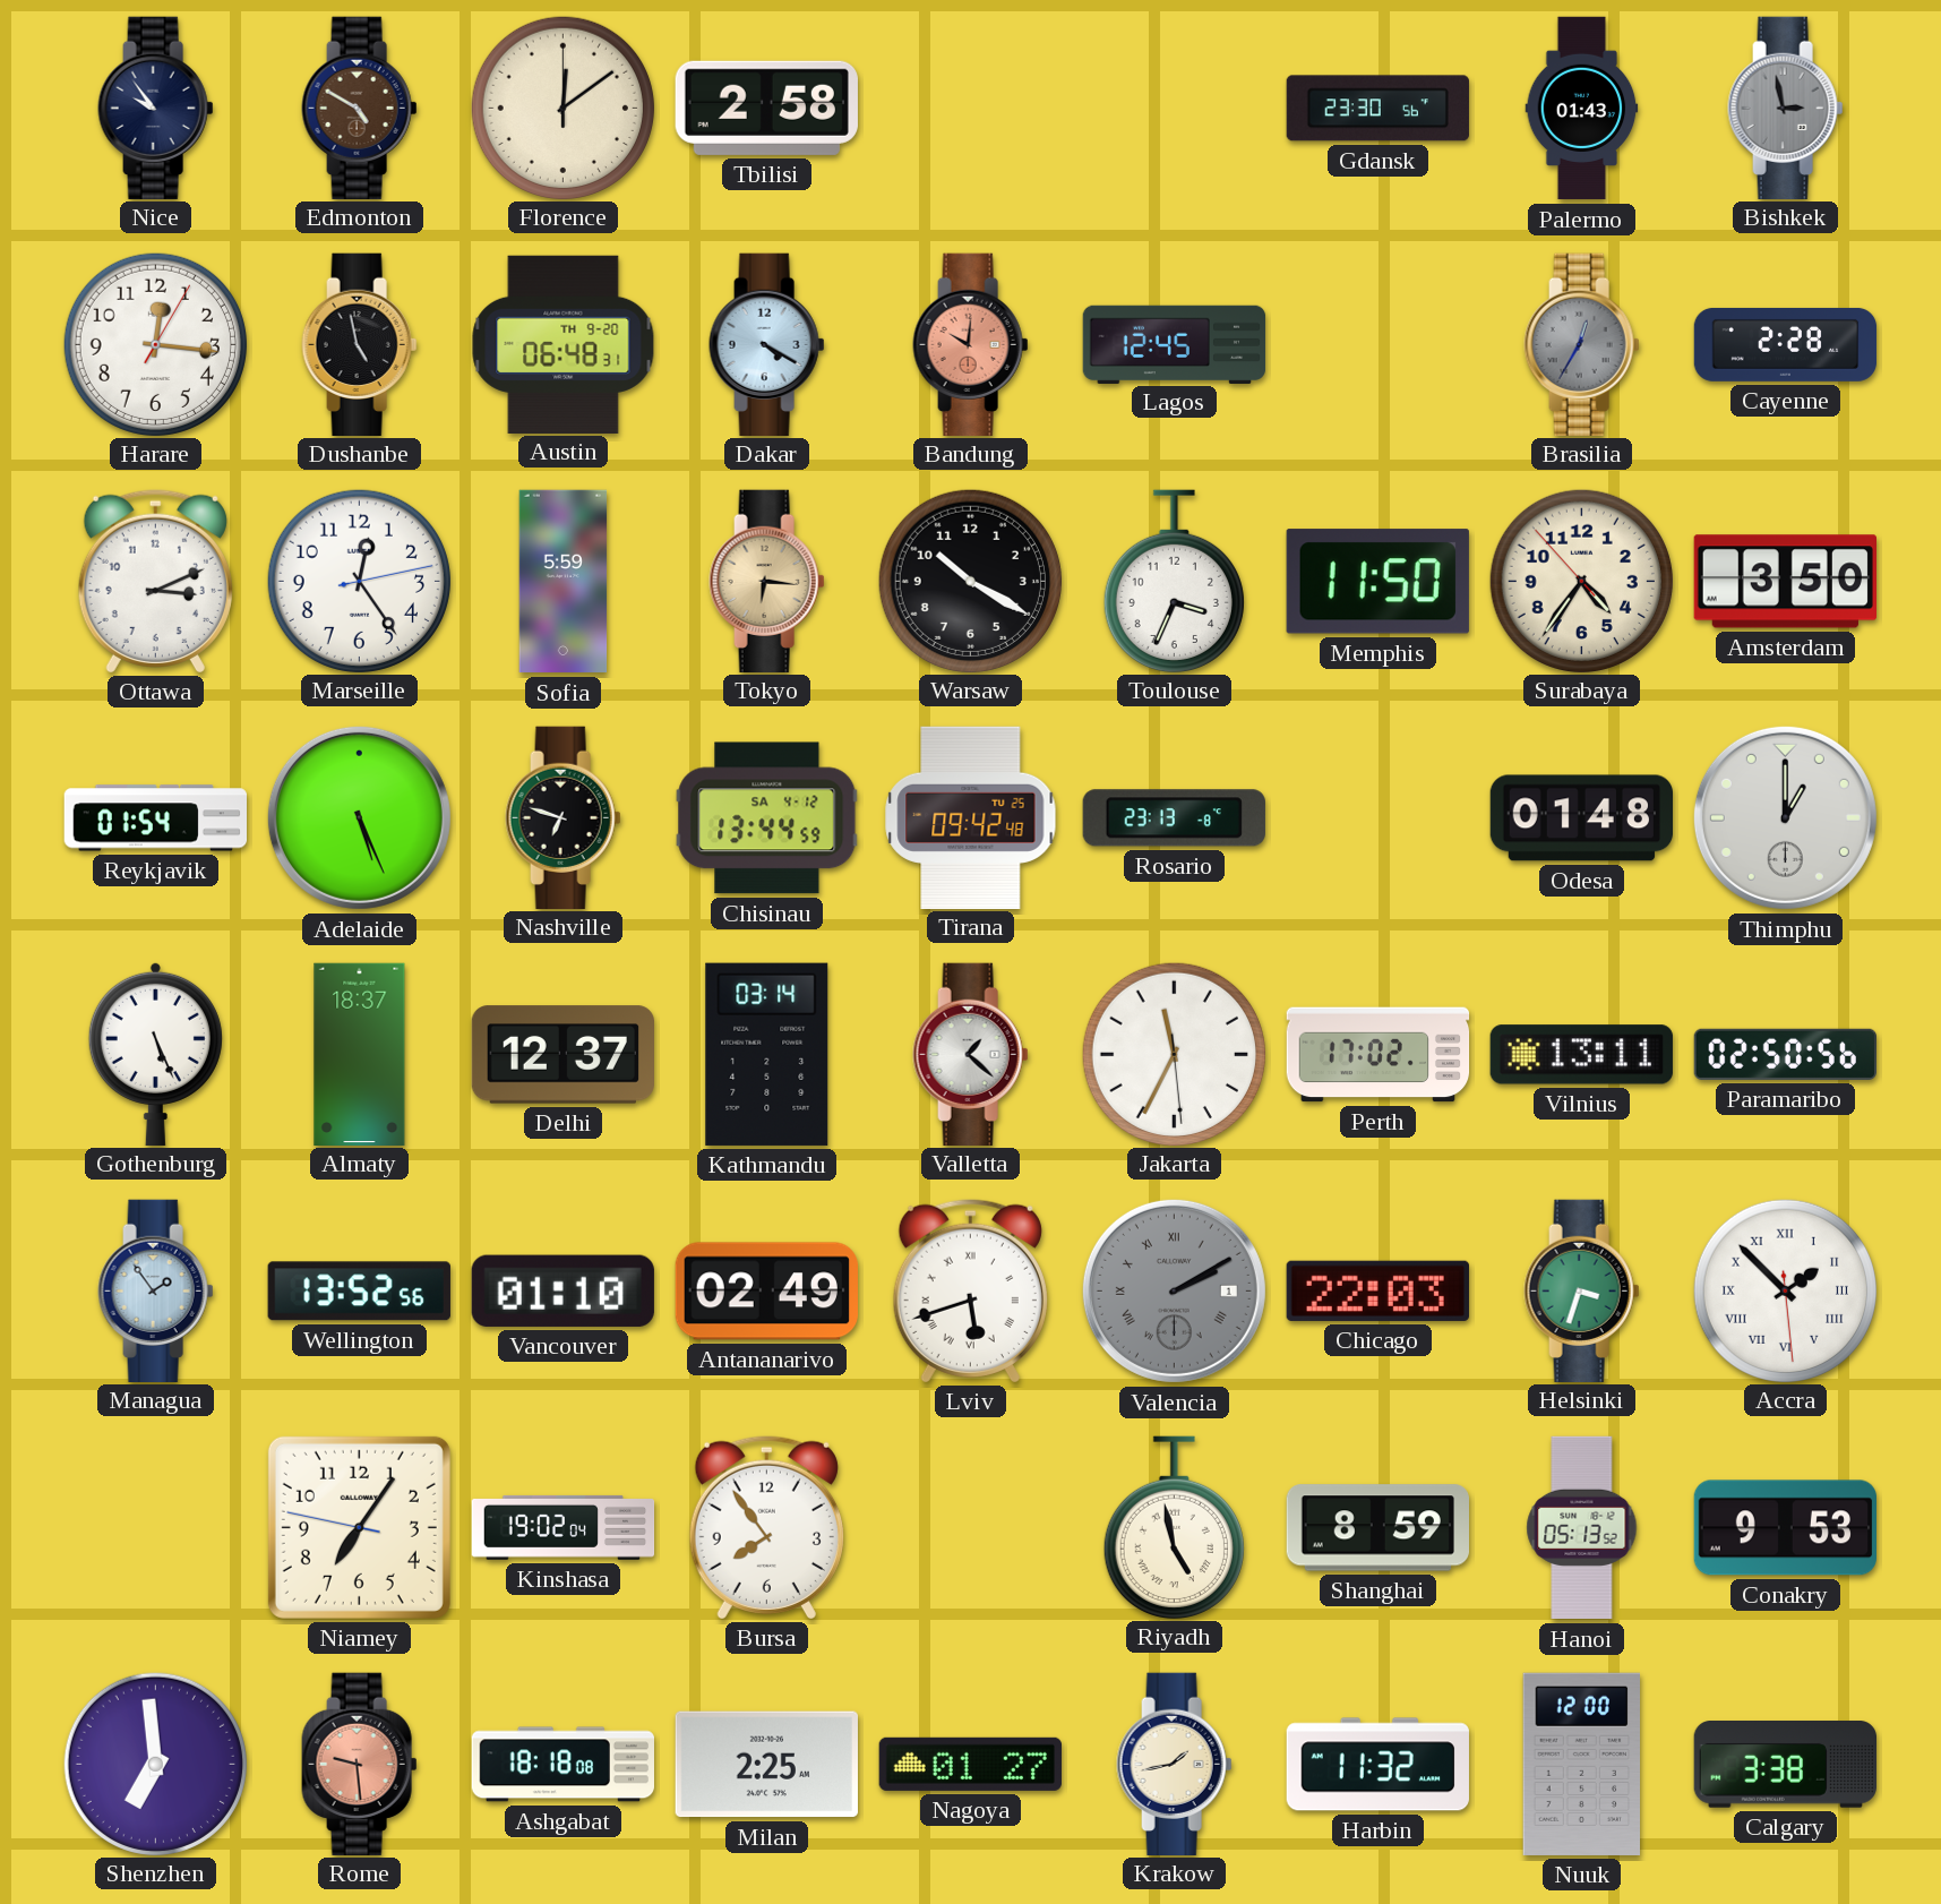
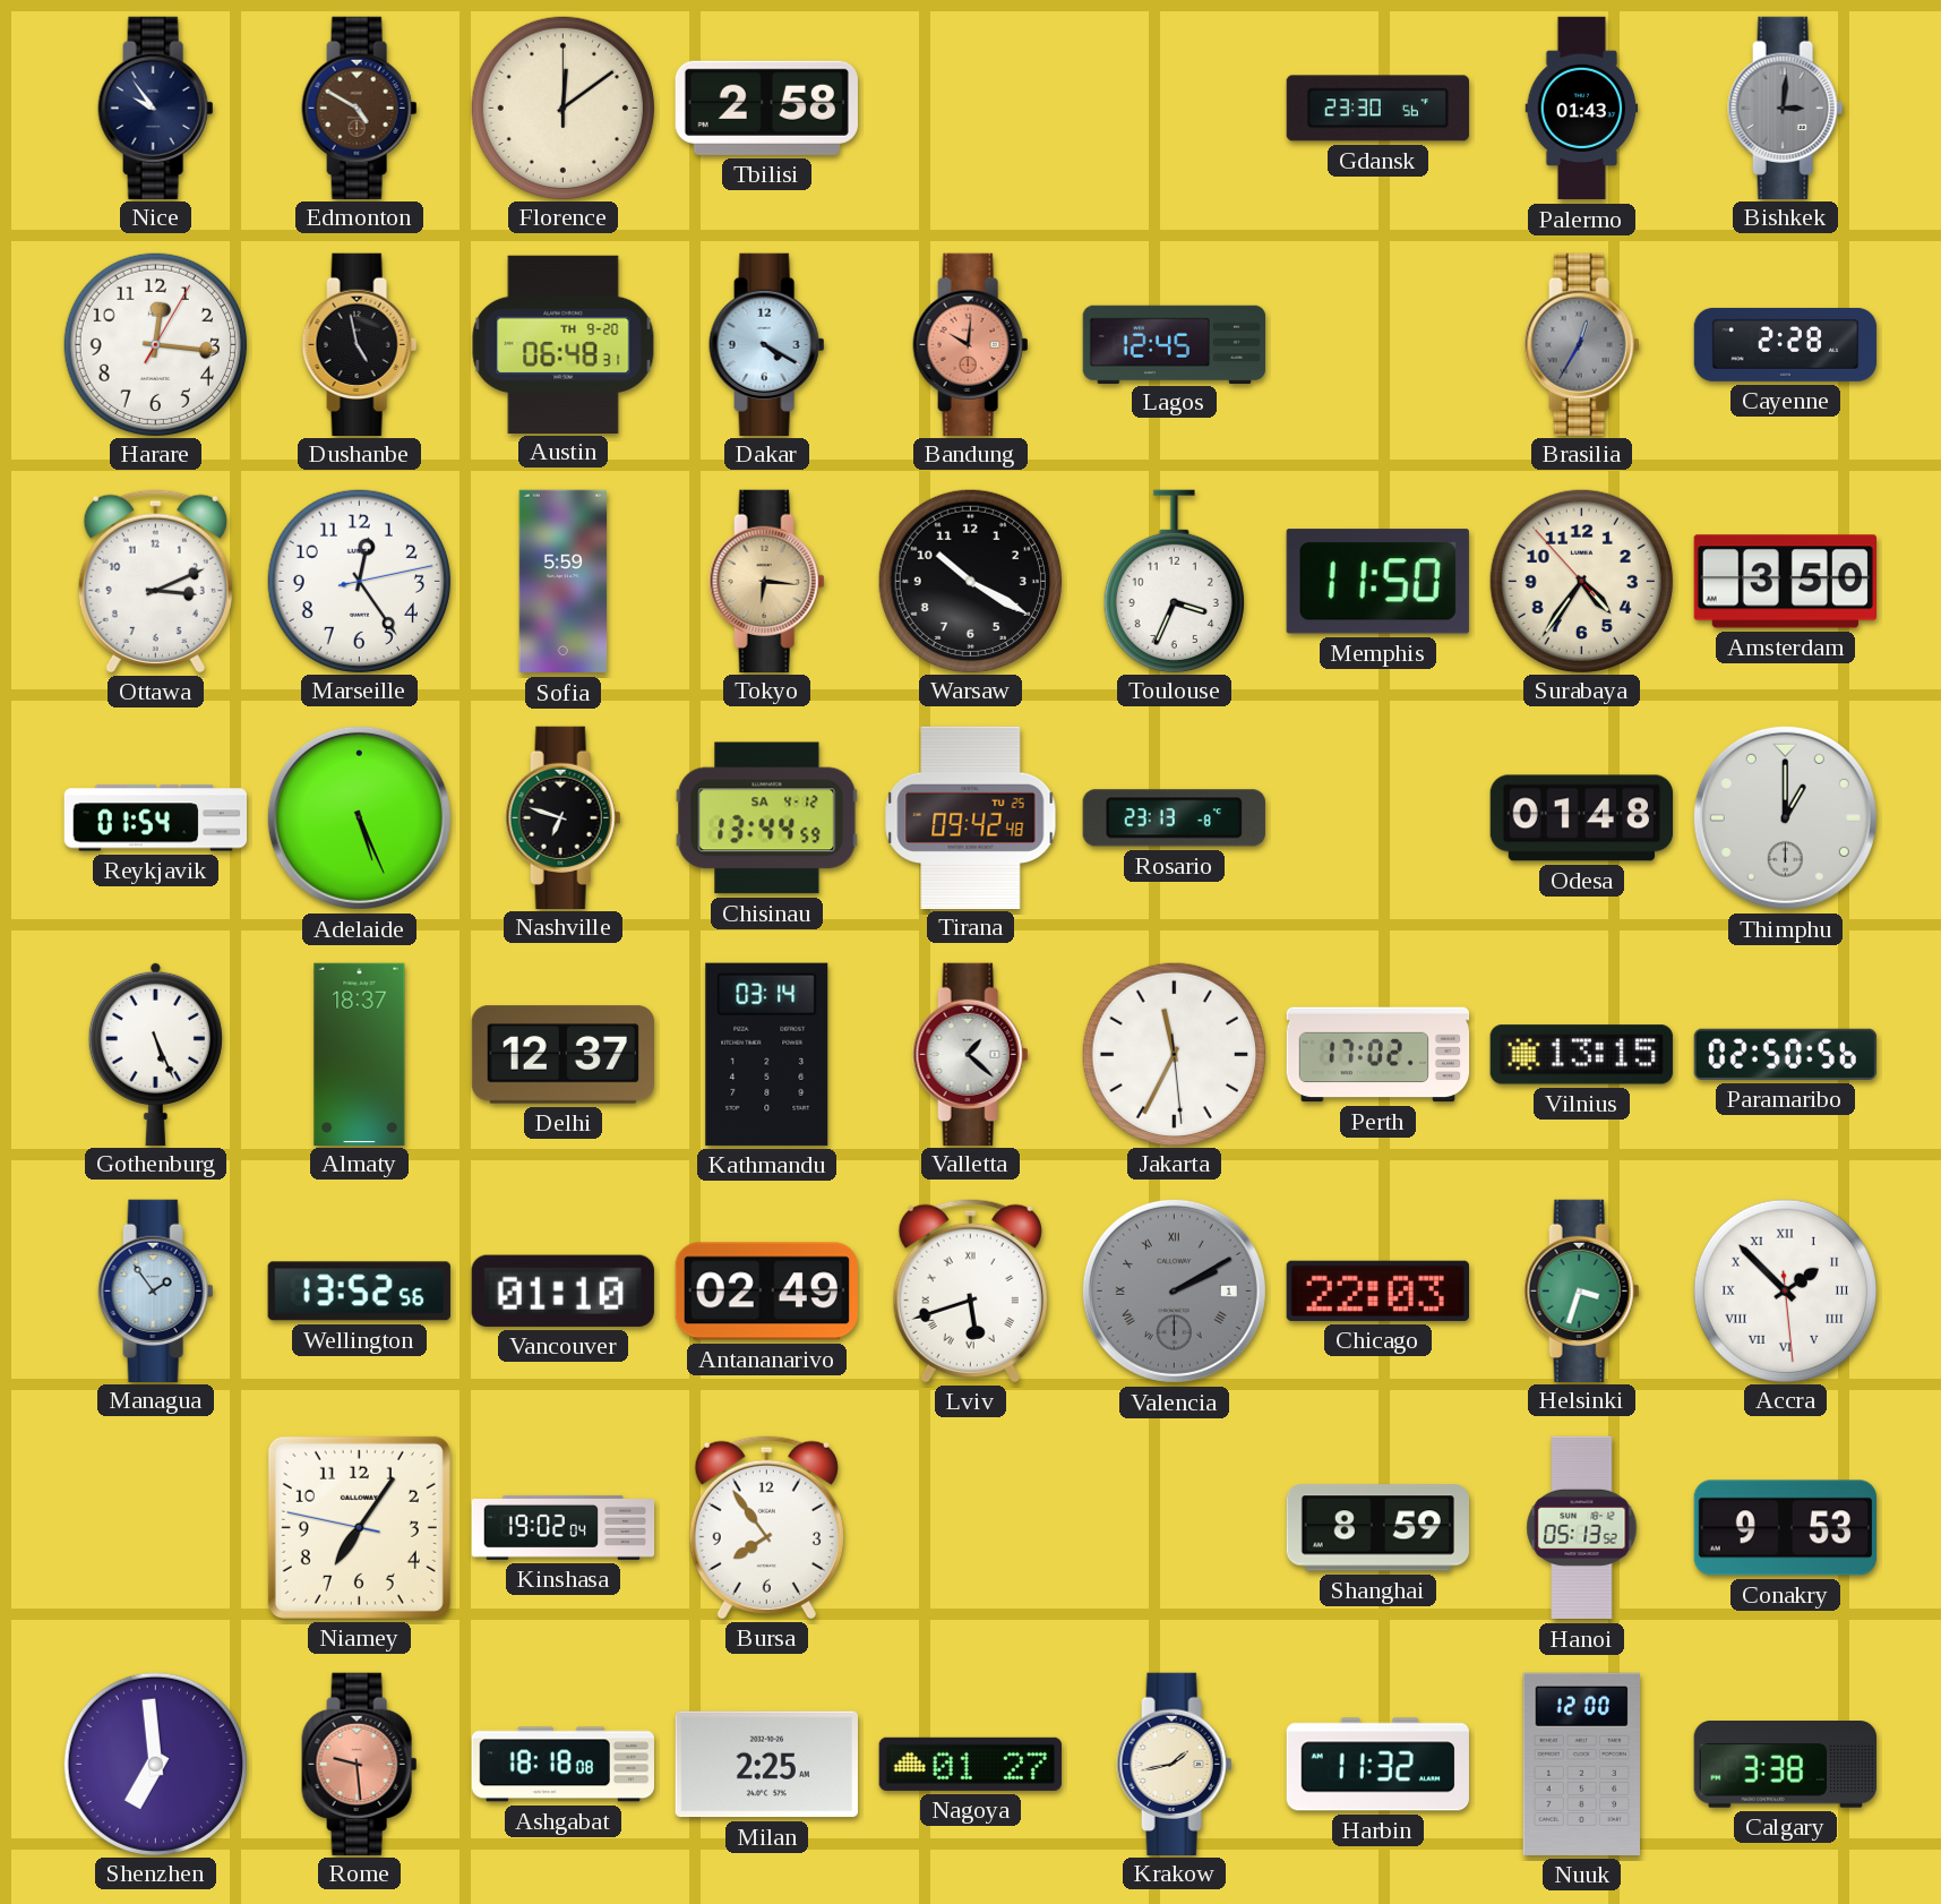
Bishkek: 2:58 -> 3:01
Vilnius: 13:11 -> 13:15
Riyadh: 4:58 -> none
